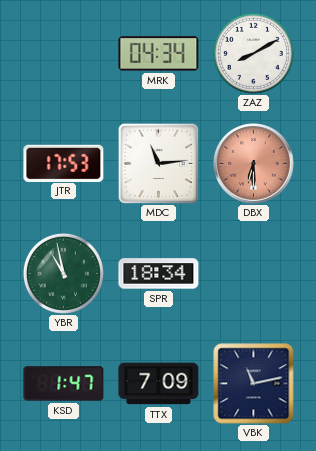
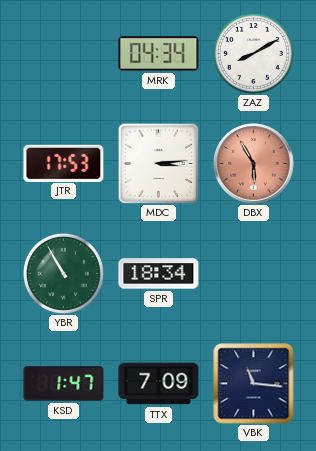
MDC: 11:14 -> 3:14
DBX: 6:30 -> 5:55
YBR: 10:58 -> 10:55
VBK: 11:13 -> 11:16
